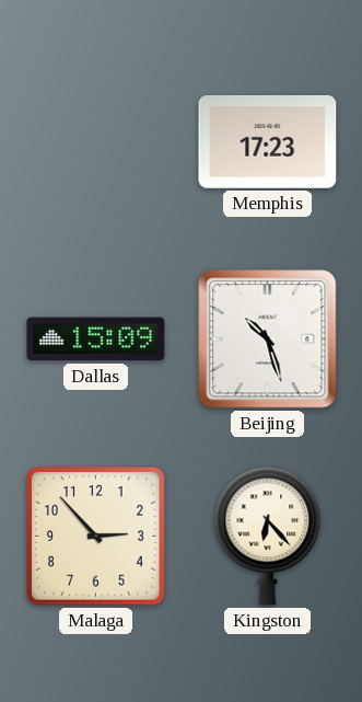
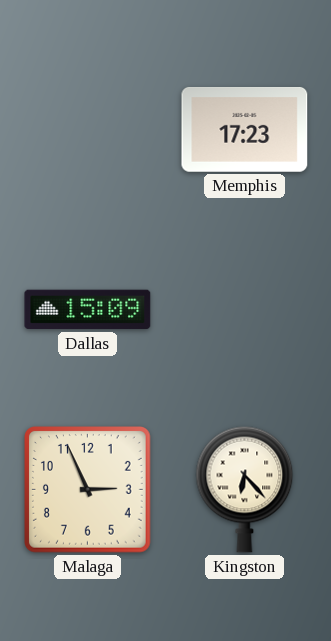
Beijing: 10:27 -> none
Malaga: 2:53 -> 2:56
